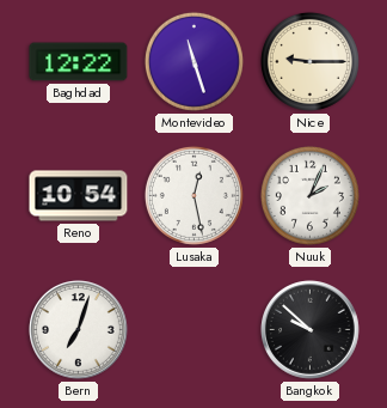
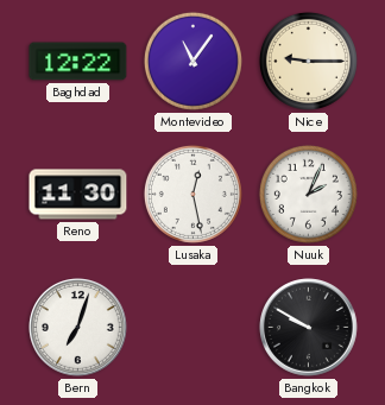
Montevideo: 11:27 -> 11:06
Reno: 10:54 -> 11:30
Bangkok: 9:52 -> 9:50
